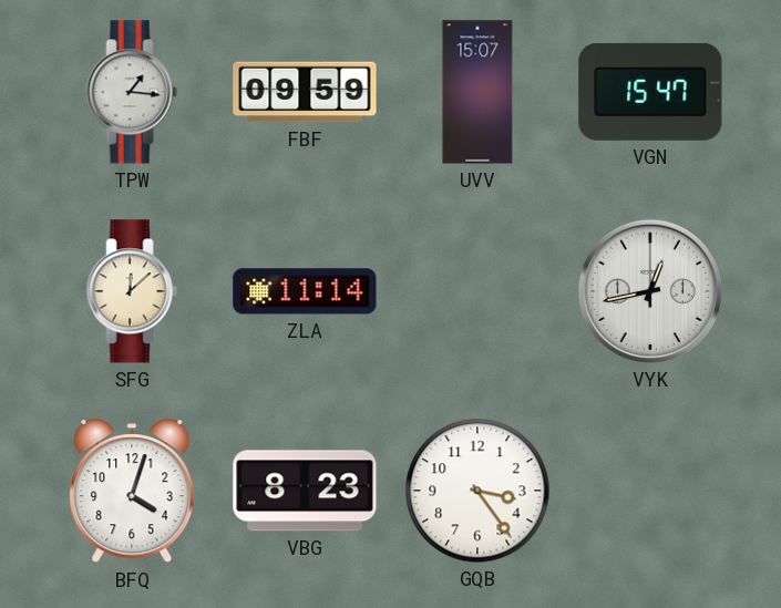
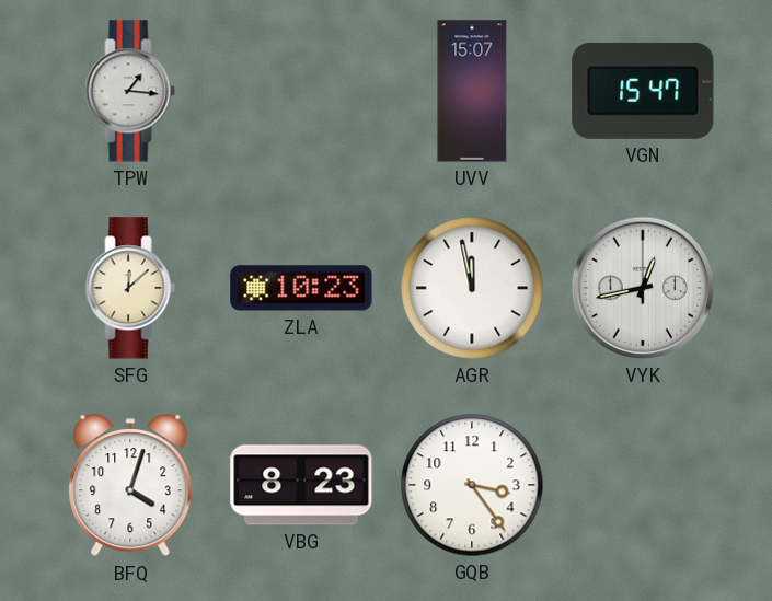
FBF: 09:59 -> none
ZLA: 11:14 -> 10:23
AGR: none -> 11:58
